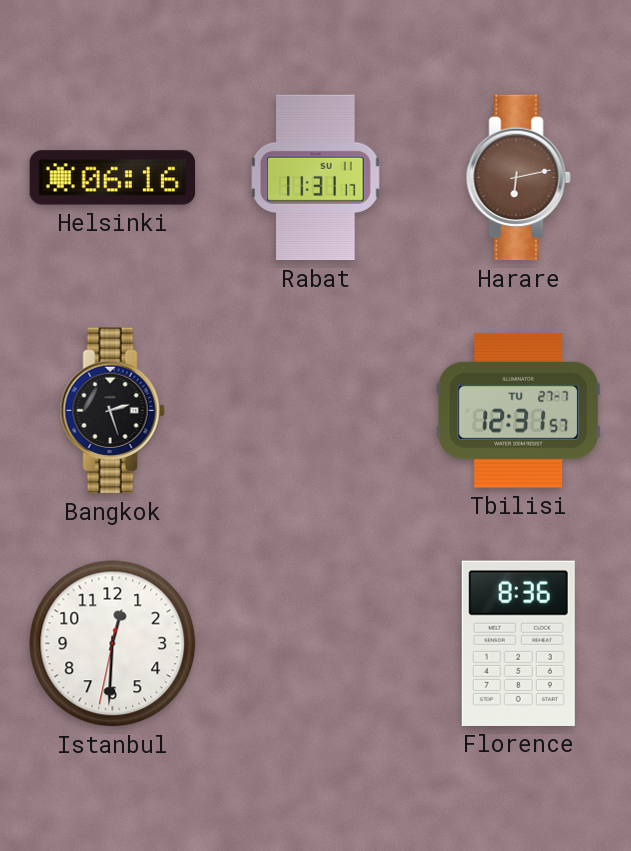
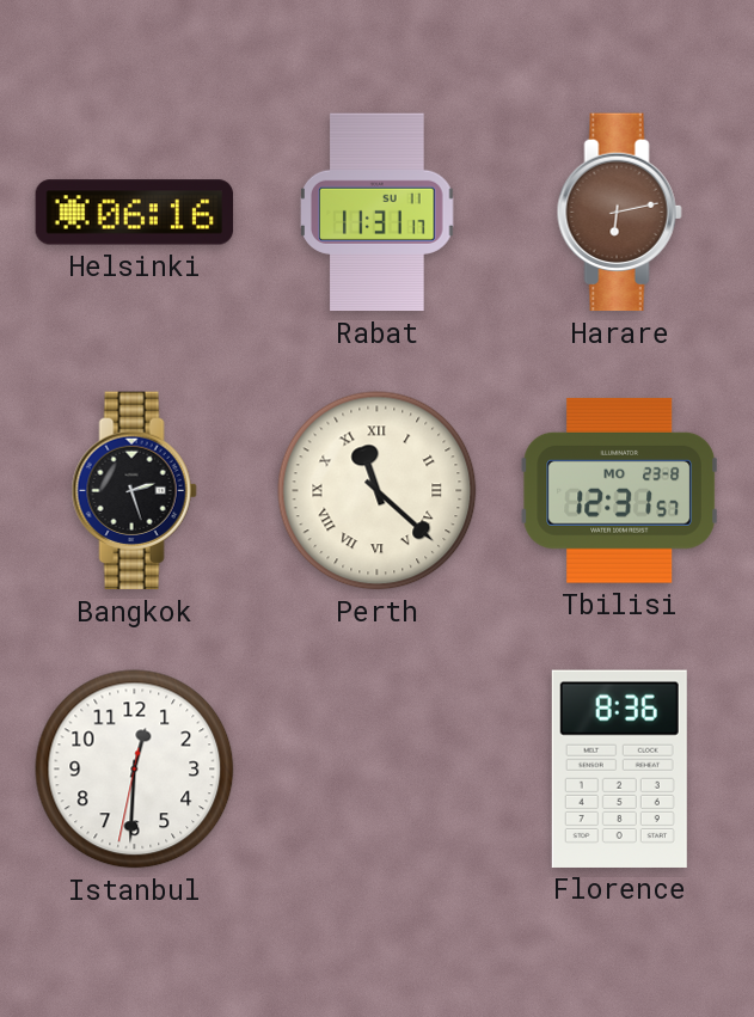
Perth: none -> 11:22
Tbilisi date: TU 27-7 -> MO 23-8
